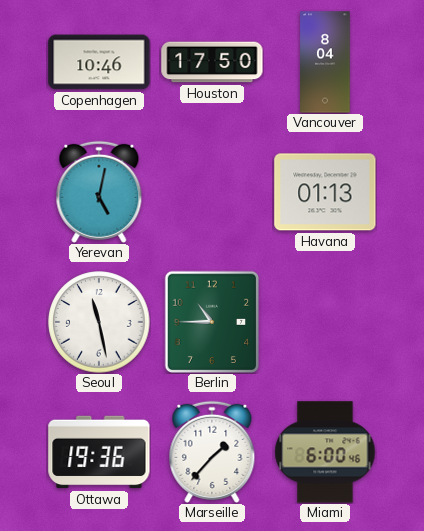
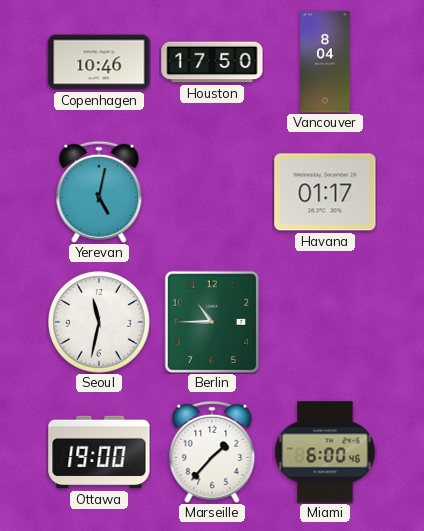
Havana: 01:13 -> 01:17
Seoul: 11:28 -> 11:32
Ottawa: 19:36 -> 19:00
